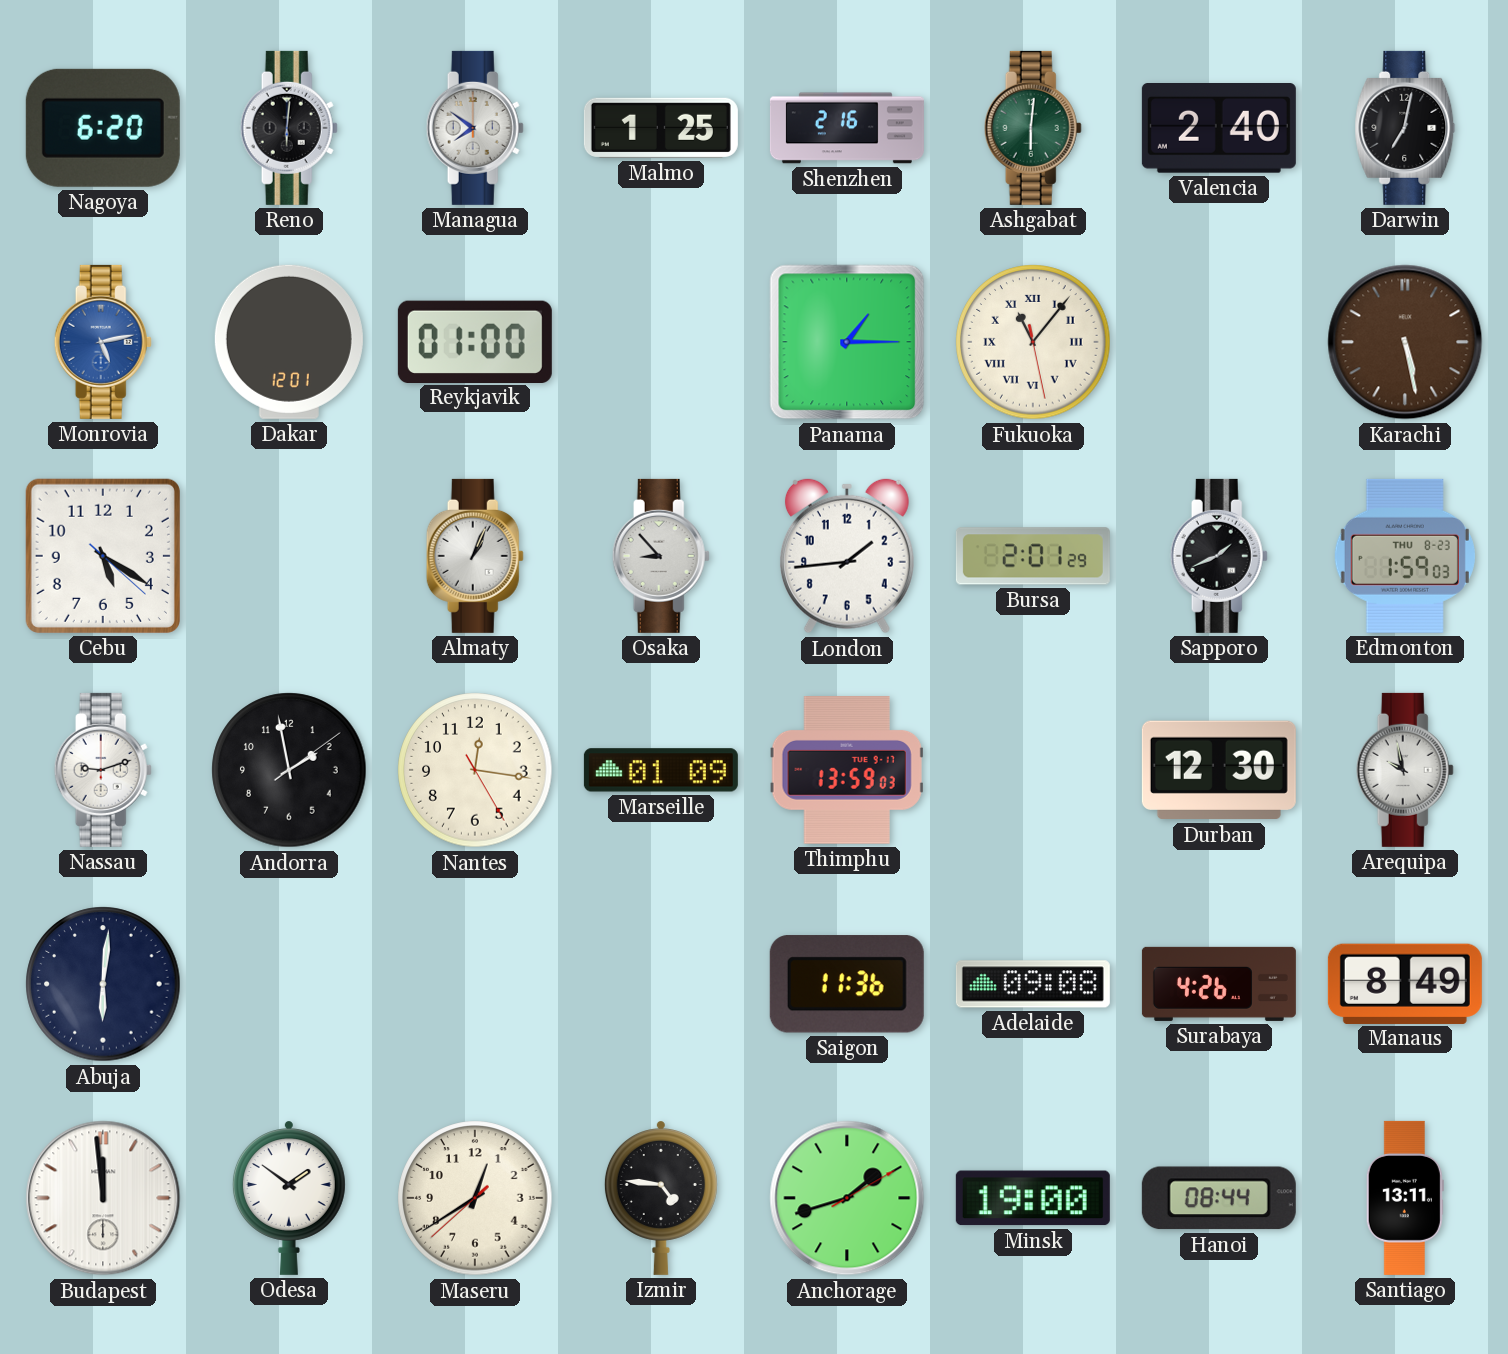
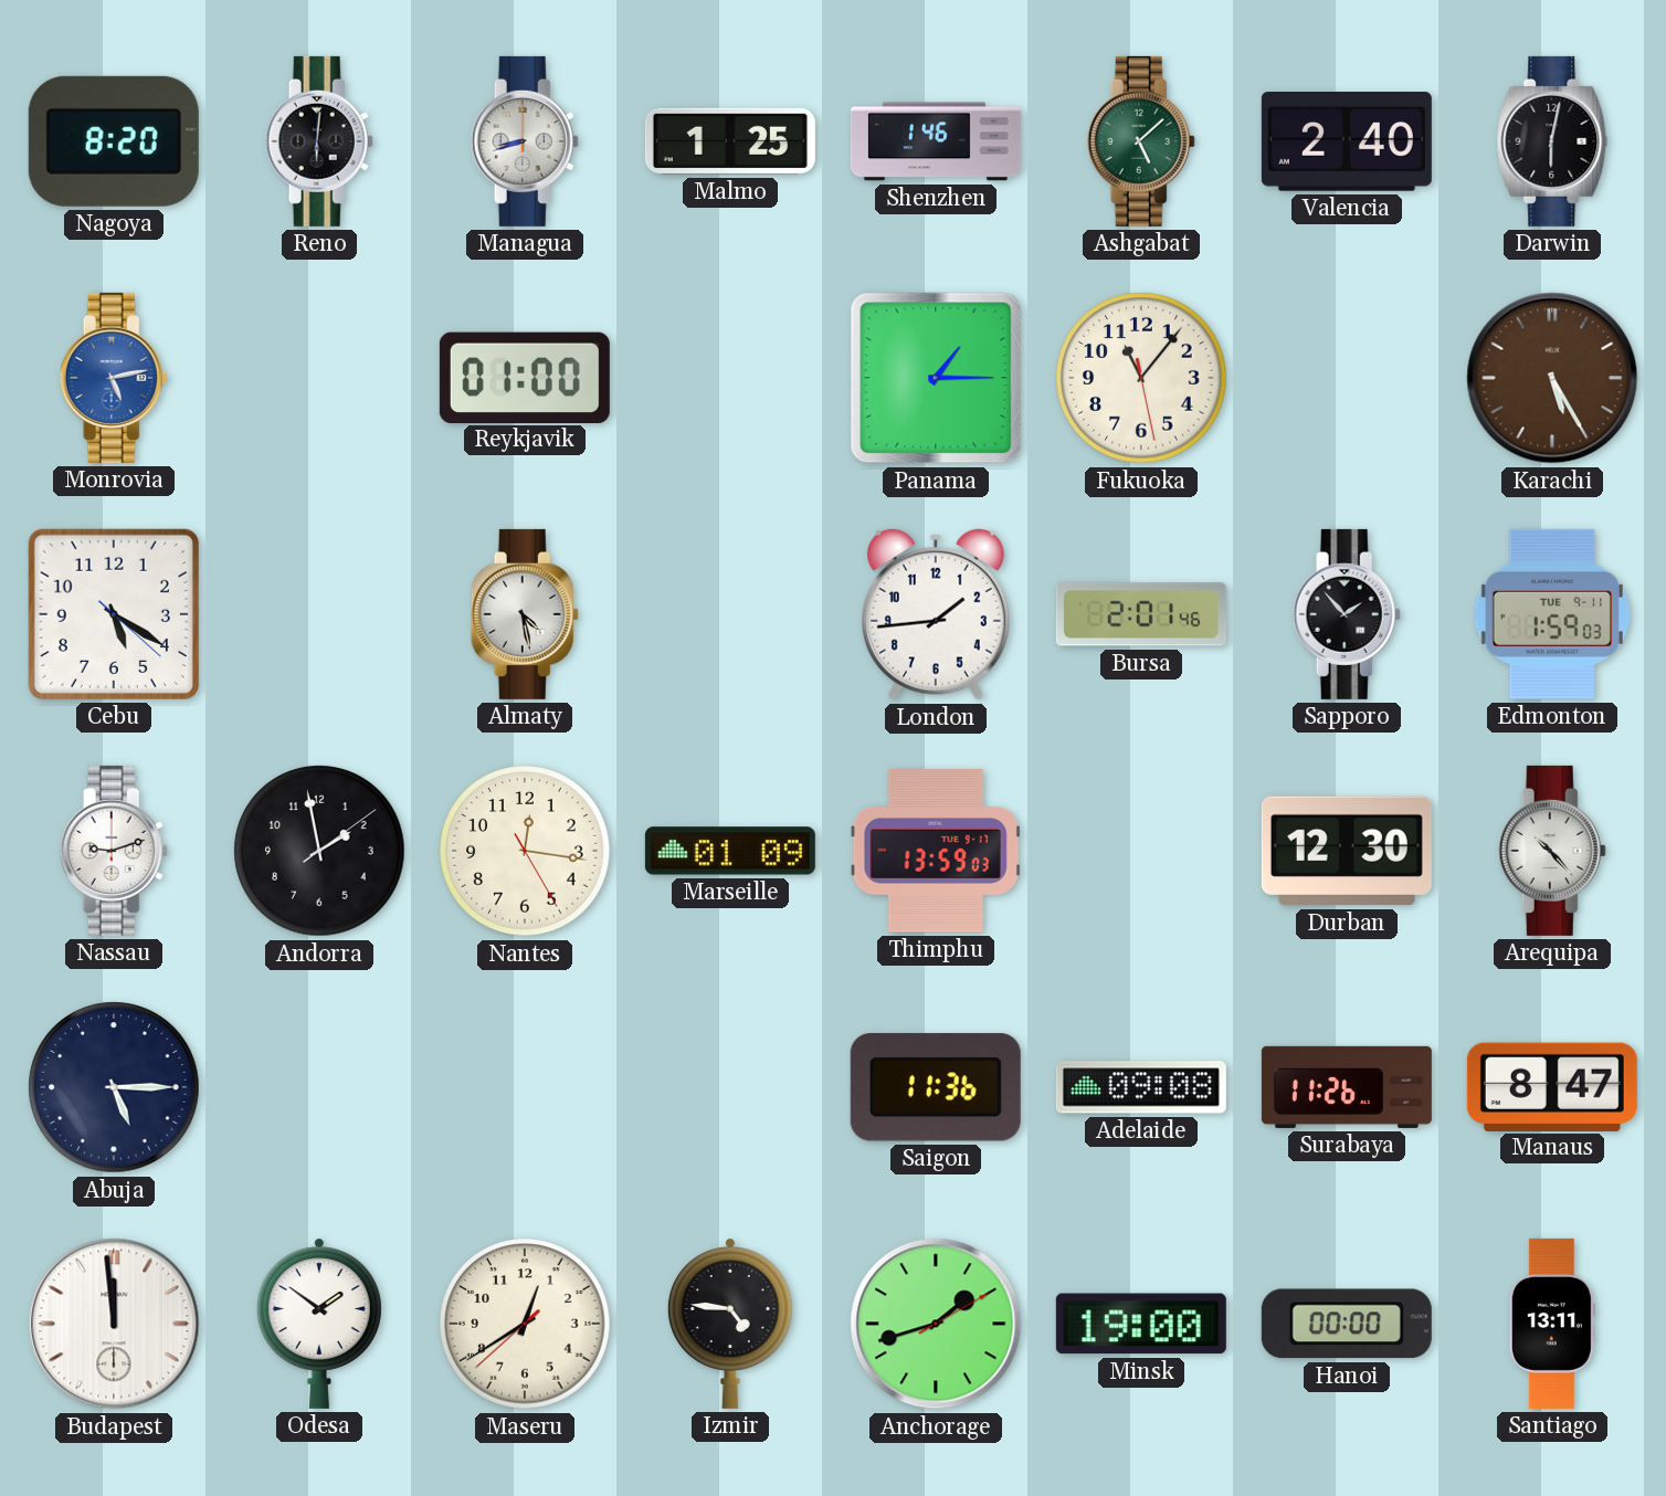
Nagoya: 6:20 -> 8:20
Managua: 7:51 -> 8:42
Shenzhen: 2:16 -> 1:46
Ashgabat: 6:01 -> 5:08
Darwin: 7:02 -> 6:02
Dakar: 12:01 -> none
Fukuoka numerals: Roman -> Arabic
Karachi: 5:28 -> 5:25
Almaty: 1:04 -> 4:28
Osaka: 8:53 -> none
Bursa: 2:01:29 -> 2:01:46
Sapporo: 1:41 -> 1:53
Edmonton date: THU 8-23 -> TUE 9-11
Arequipa: 9:58 -> 10:23
Abuja: 6:01 -> 5:15
Surabaya: 4:26 -> 11:26
Manaus: 8:49 -> 8:47
Hanoi: 08:44 -> 00:00
